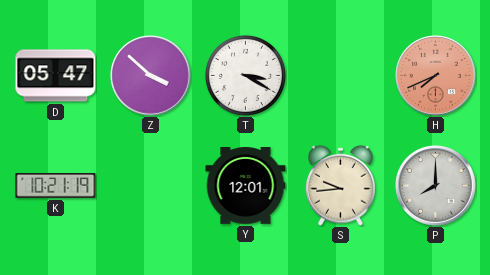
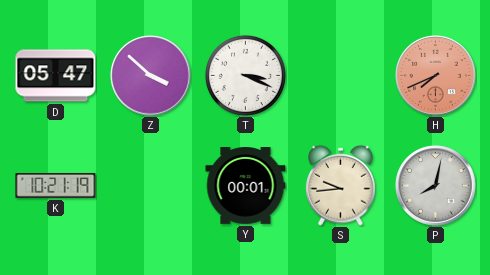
T: 3:20 -> 3:19
Y: 12:01 -> 00:01
P: 8:00 -> 8:02
